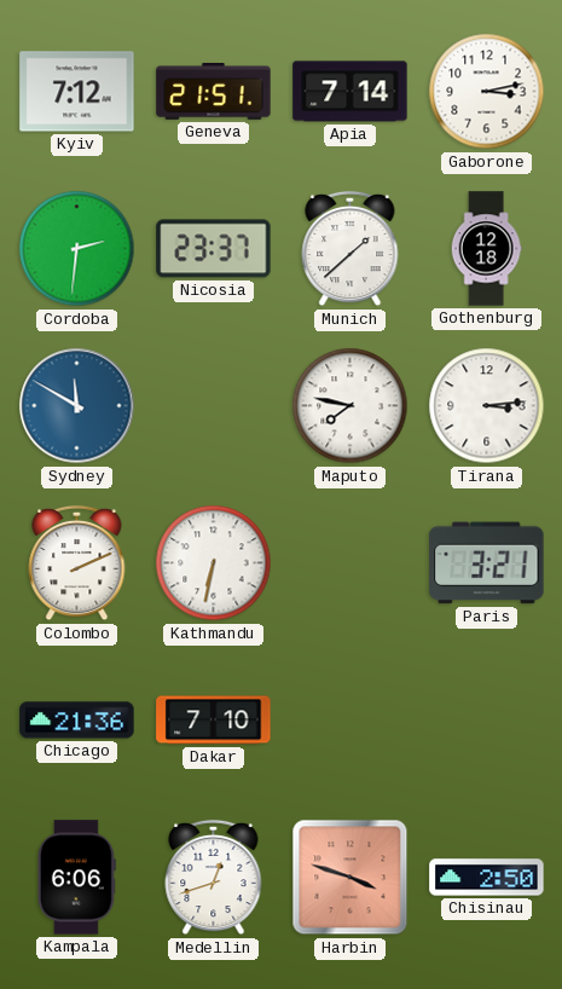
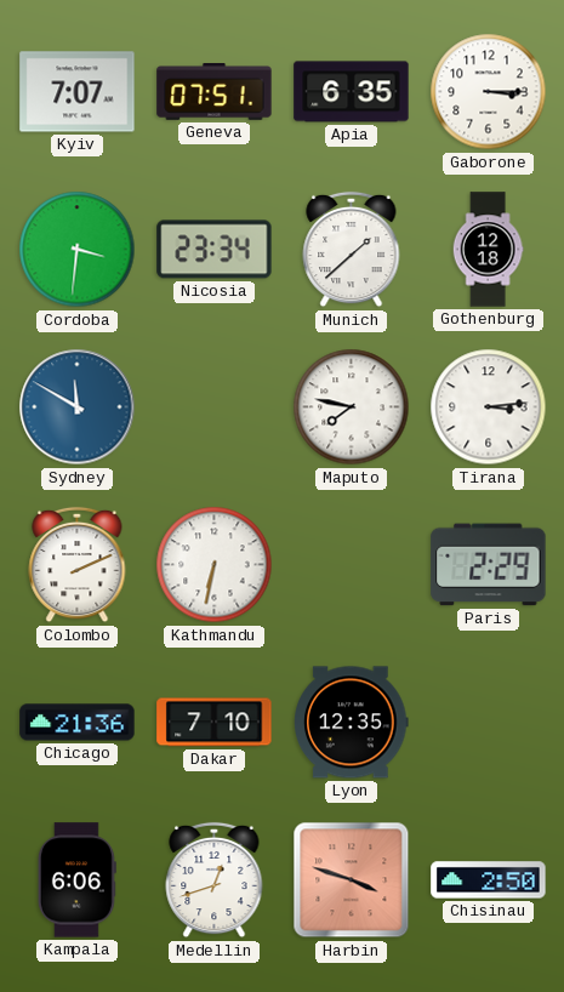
Kyiv: 7:12 -> 7:07
Geneva: 21:51 -> 07:51
Apia: 7:14 -> 6:35
Gaborone: 3:13 -> 3:15
Cordoba: 2:31 -> 3:31
Nicosia: 23:37 -> 23:34
Paris: 3:21 -> 2:29
Lyon: none -> 12:35
